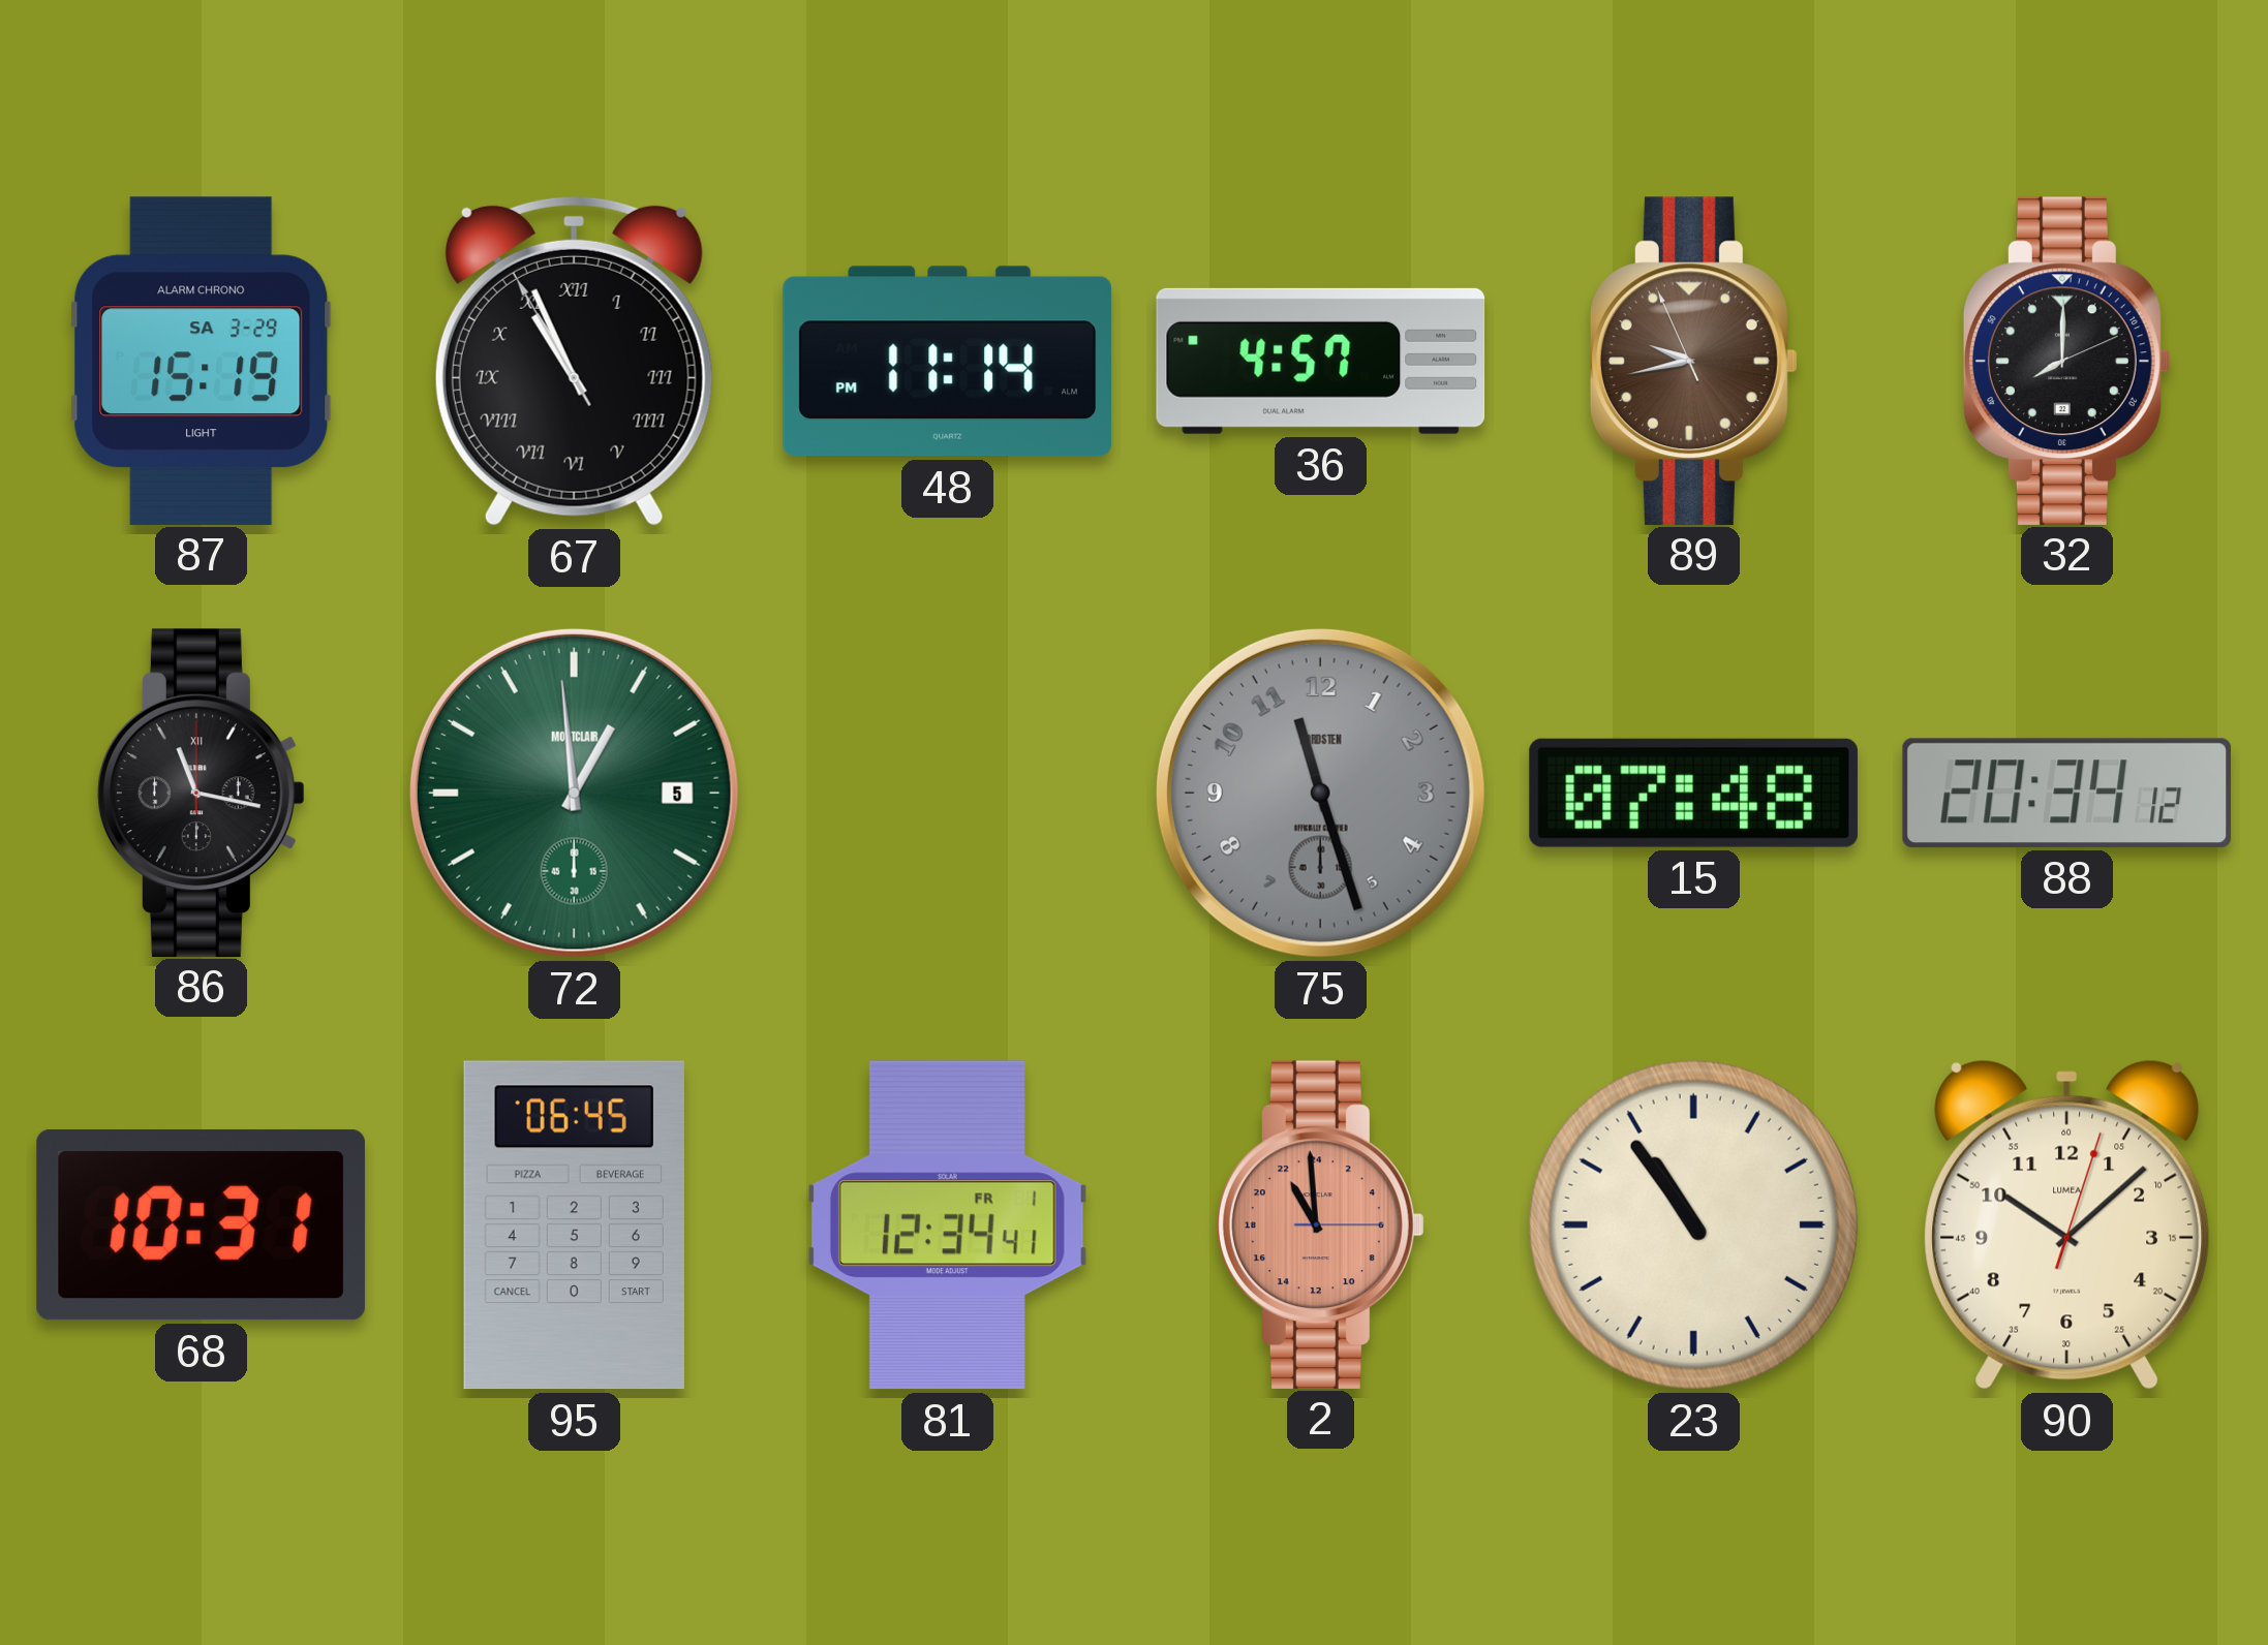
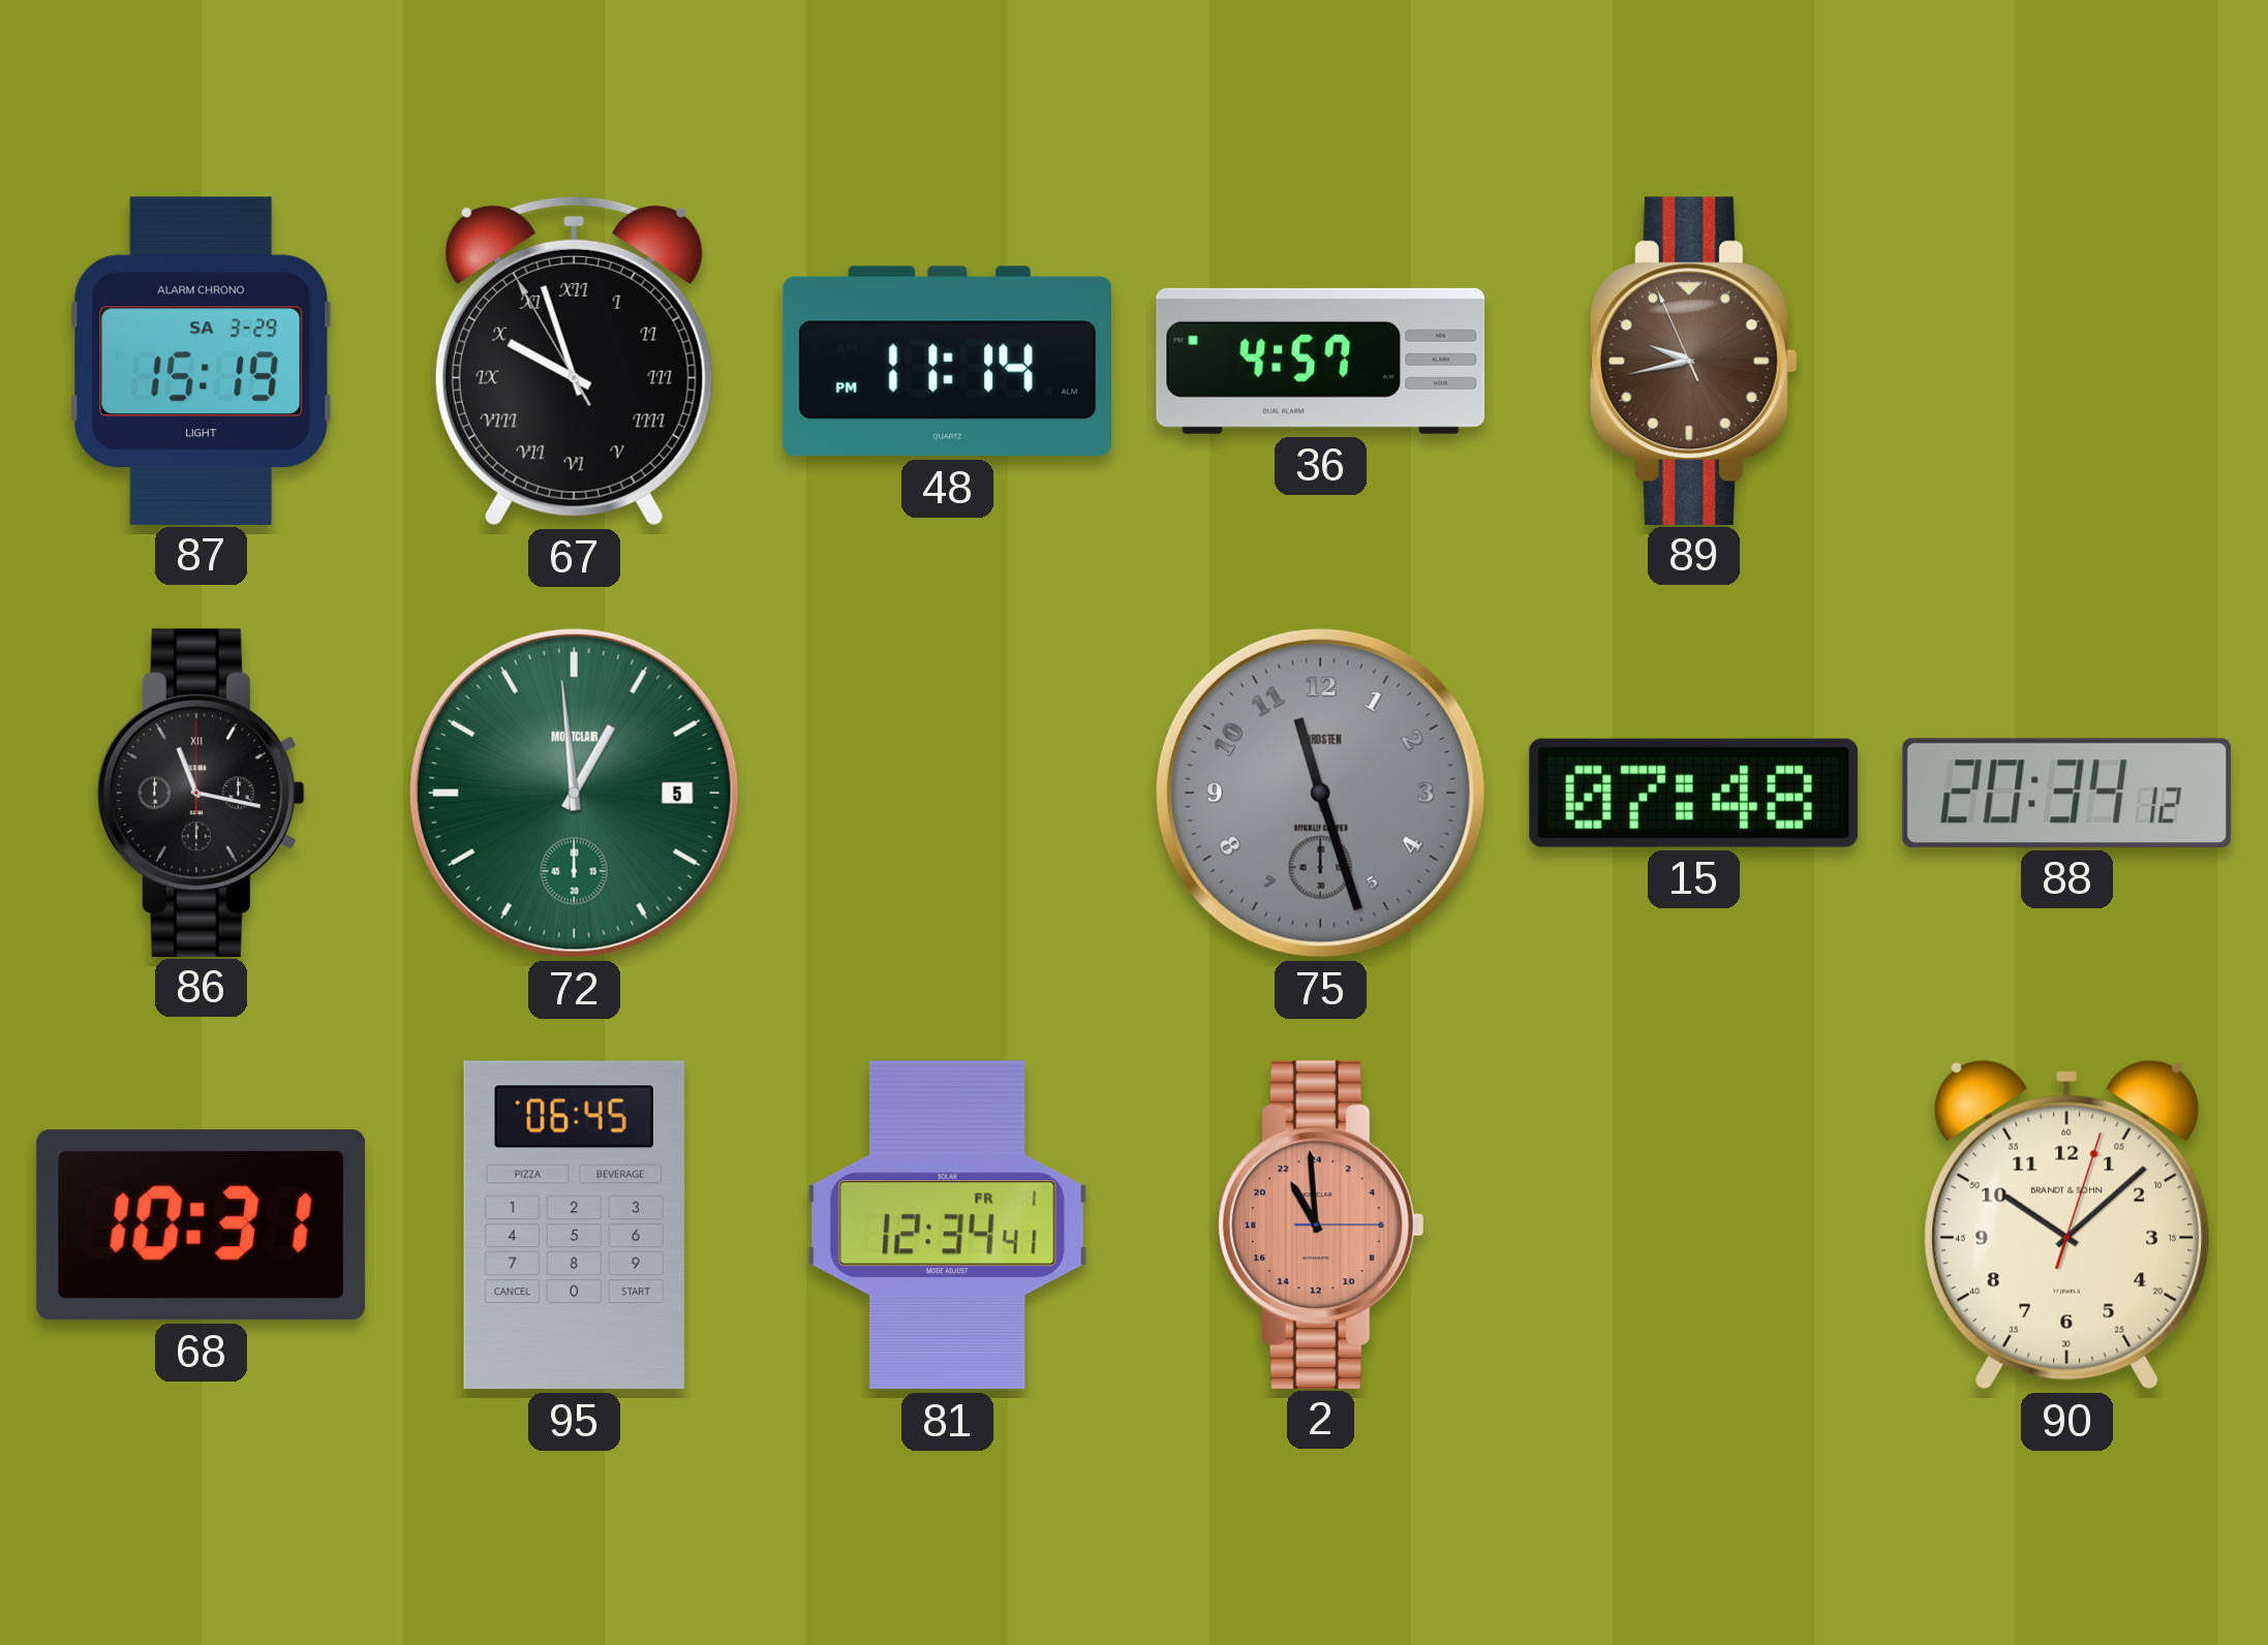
67: 10:55 -> 9:56
32: 8:00 -> none
23: 10:54 -> none
90 brand: LUMEA -> BRANDT & SOHN
